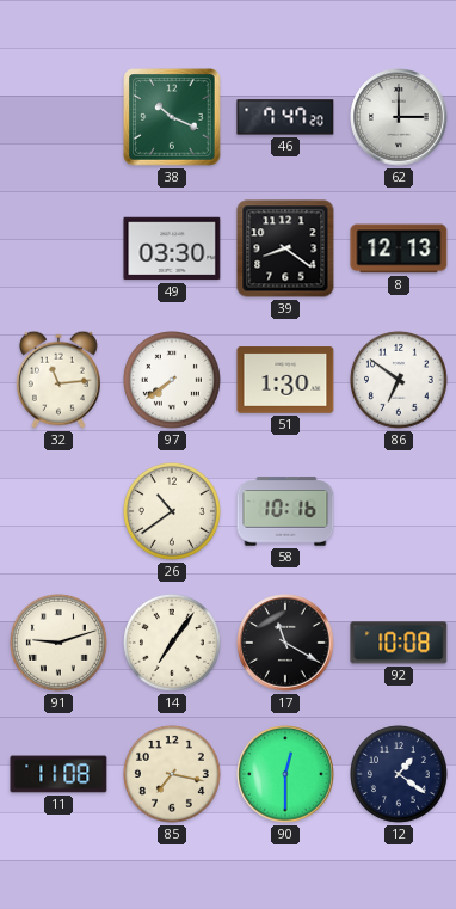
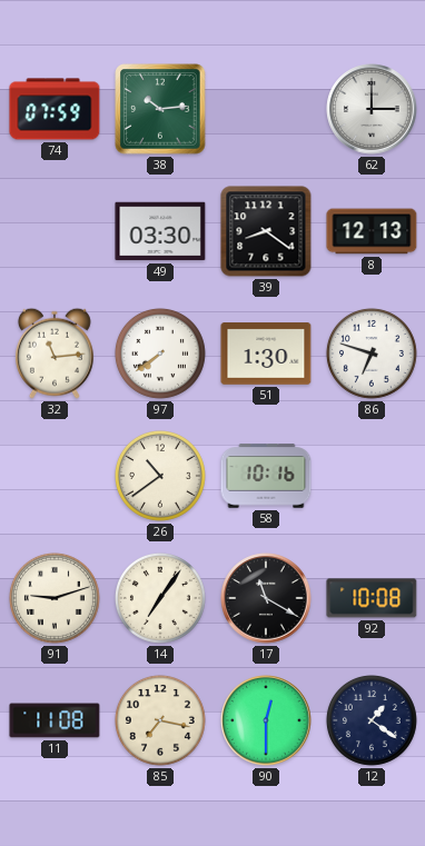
74: none -> 07:59
38: 10:19 -> 10:14
46: 7:47 -> none
86: 6:51 -> 6:48
